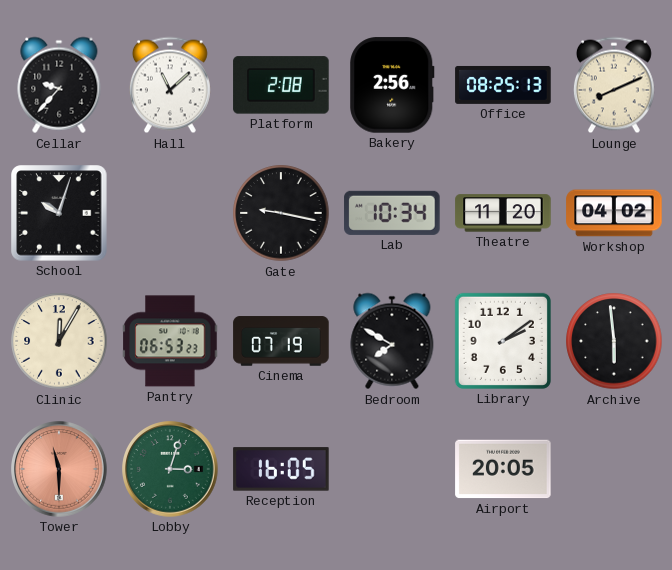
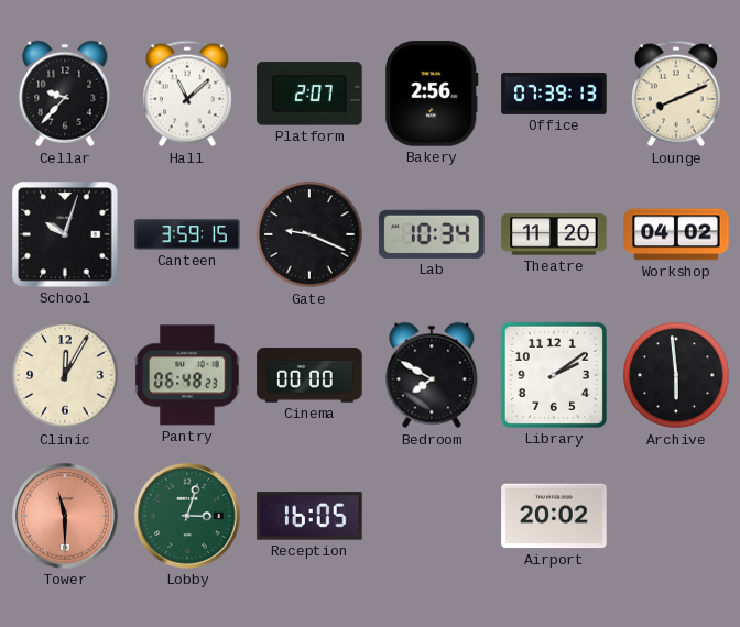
Platform: 2:08 -> 2:07
Office: 08:25 -> 07:39
Canteen: none -> 3:59
Gate: 9:17 -> 9:19
Pantry: 06:53 -> 06:48
Cinema: 07:19 -> 00:00
Airport: 20:05 -> 20:02
